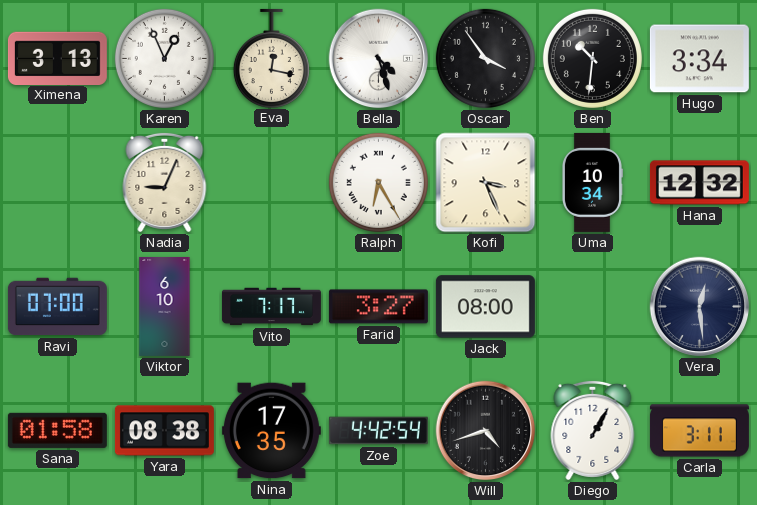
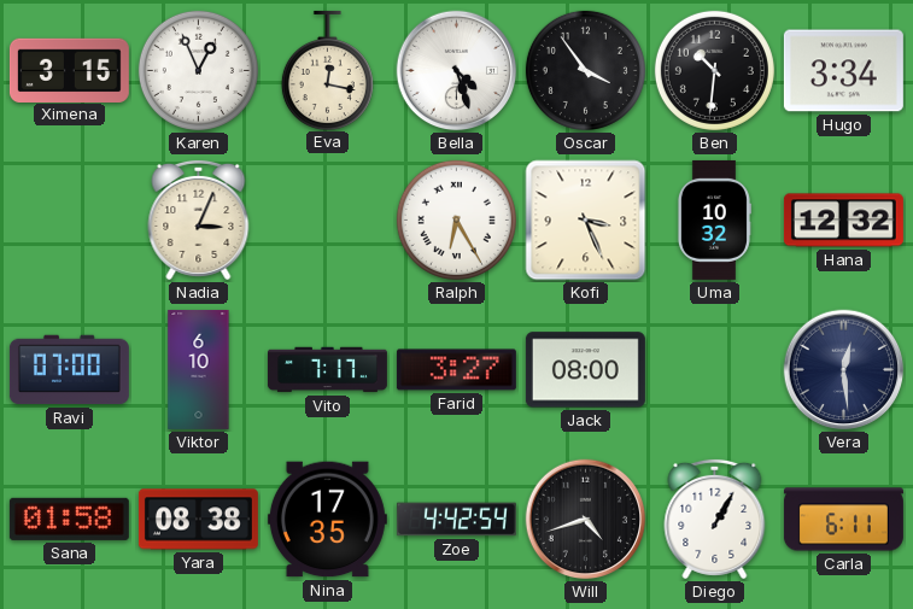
Ximena: 3:13 -> 3:15
Nadia: 9:04 -> 3:04
Uma: 10:34 -> 10:32
Carla: 3:11 -> 6:11
